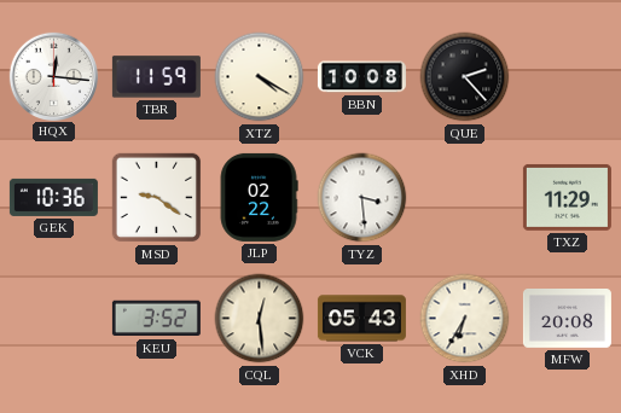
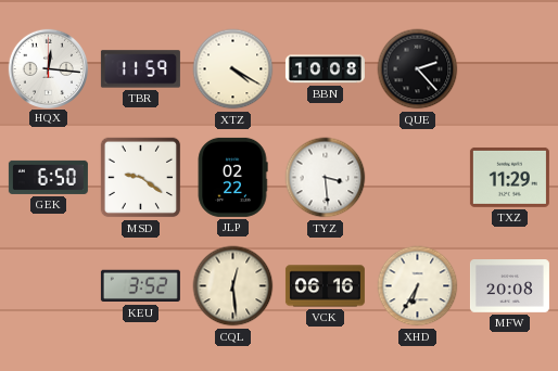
GEK: 10:36 -> 6:50
VCK: 05:43 -> 06:16
